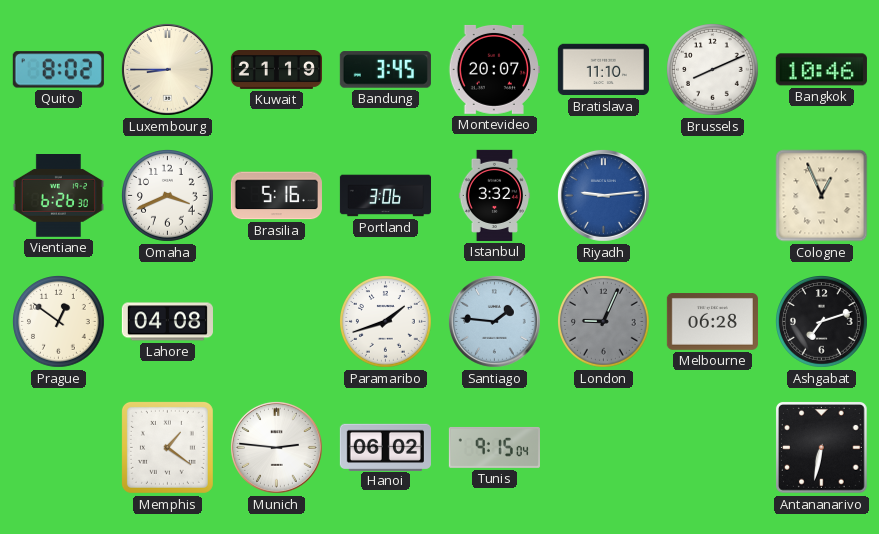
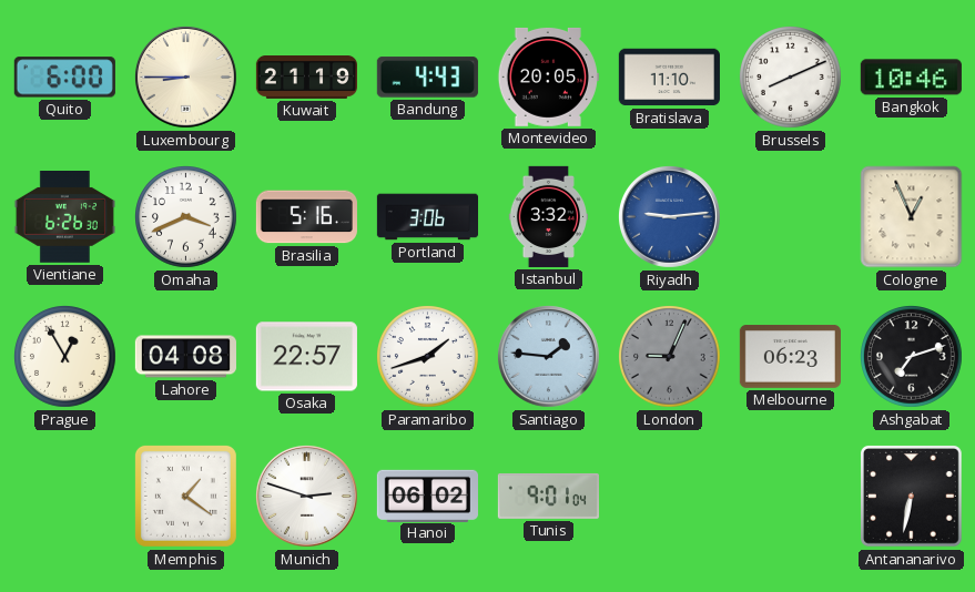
Quito: 8:02 -> 6:00
Bandung: 3:45 -> 4:43
Montevideo: 20:07 -> 20:05
Prague: 12:51 -> 12:55
Osaka: none -> 22:57
Melbourne: 06:28 -> 06:23
Munich: 2:46 -> 2:48
Tunis: 9:15 -> 9:01
